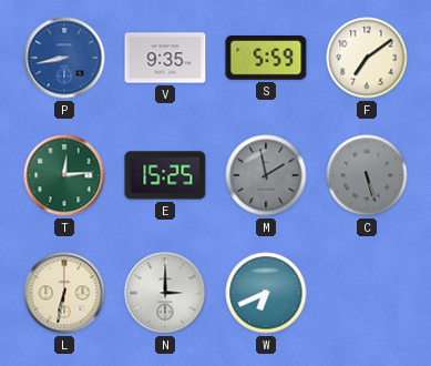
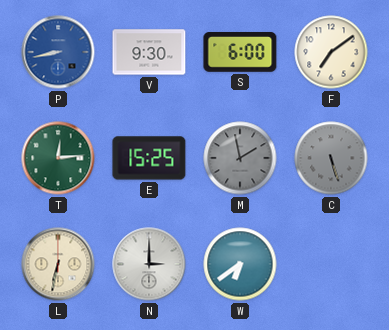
V: 9:35 -> 9:30
S: 5:59 -> 6:00
W: 6:41 -> 6:39
